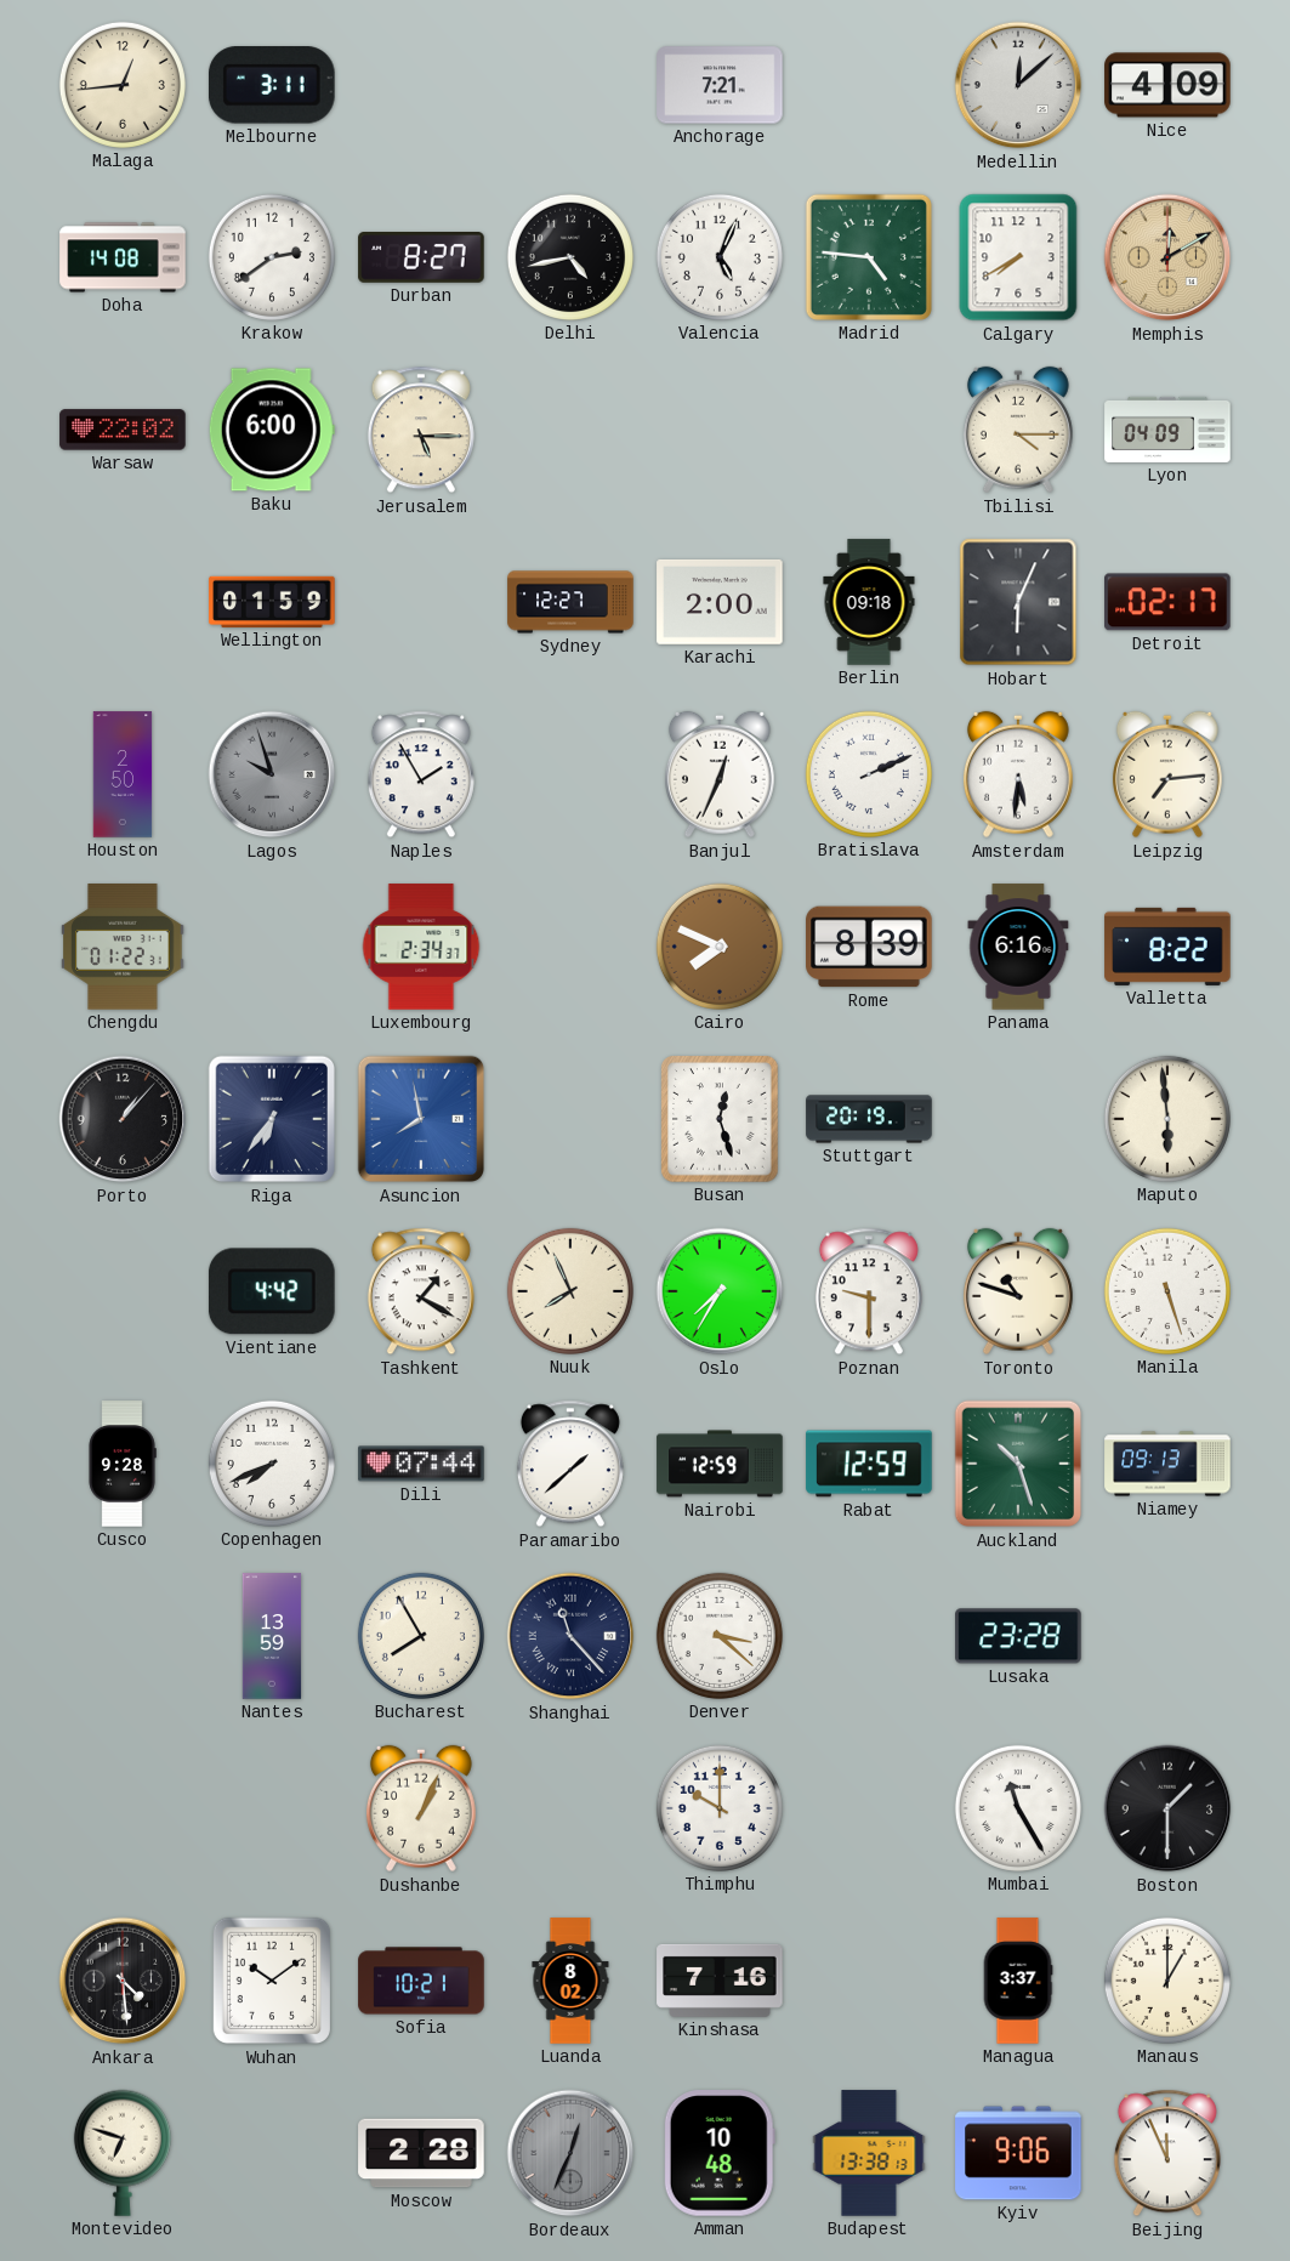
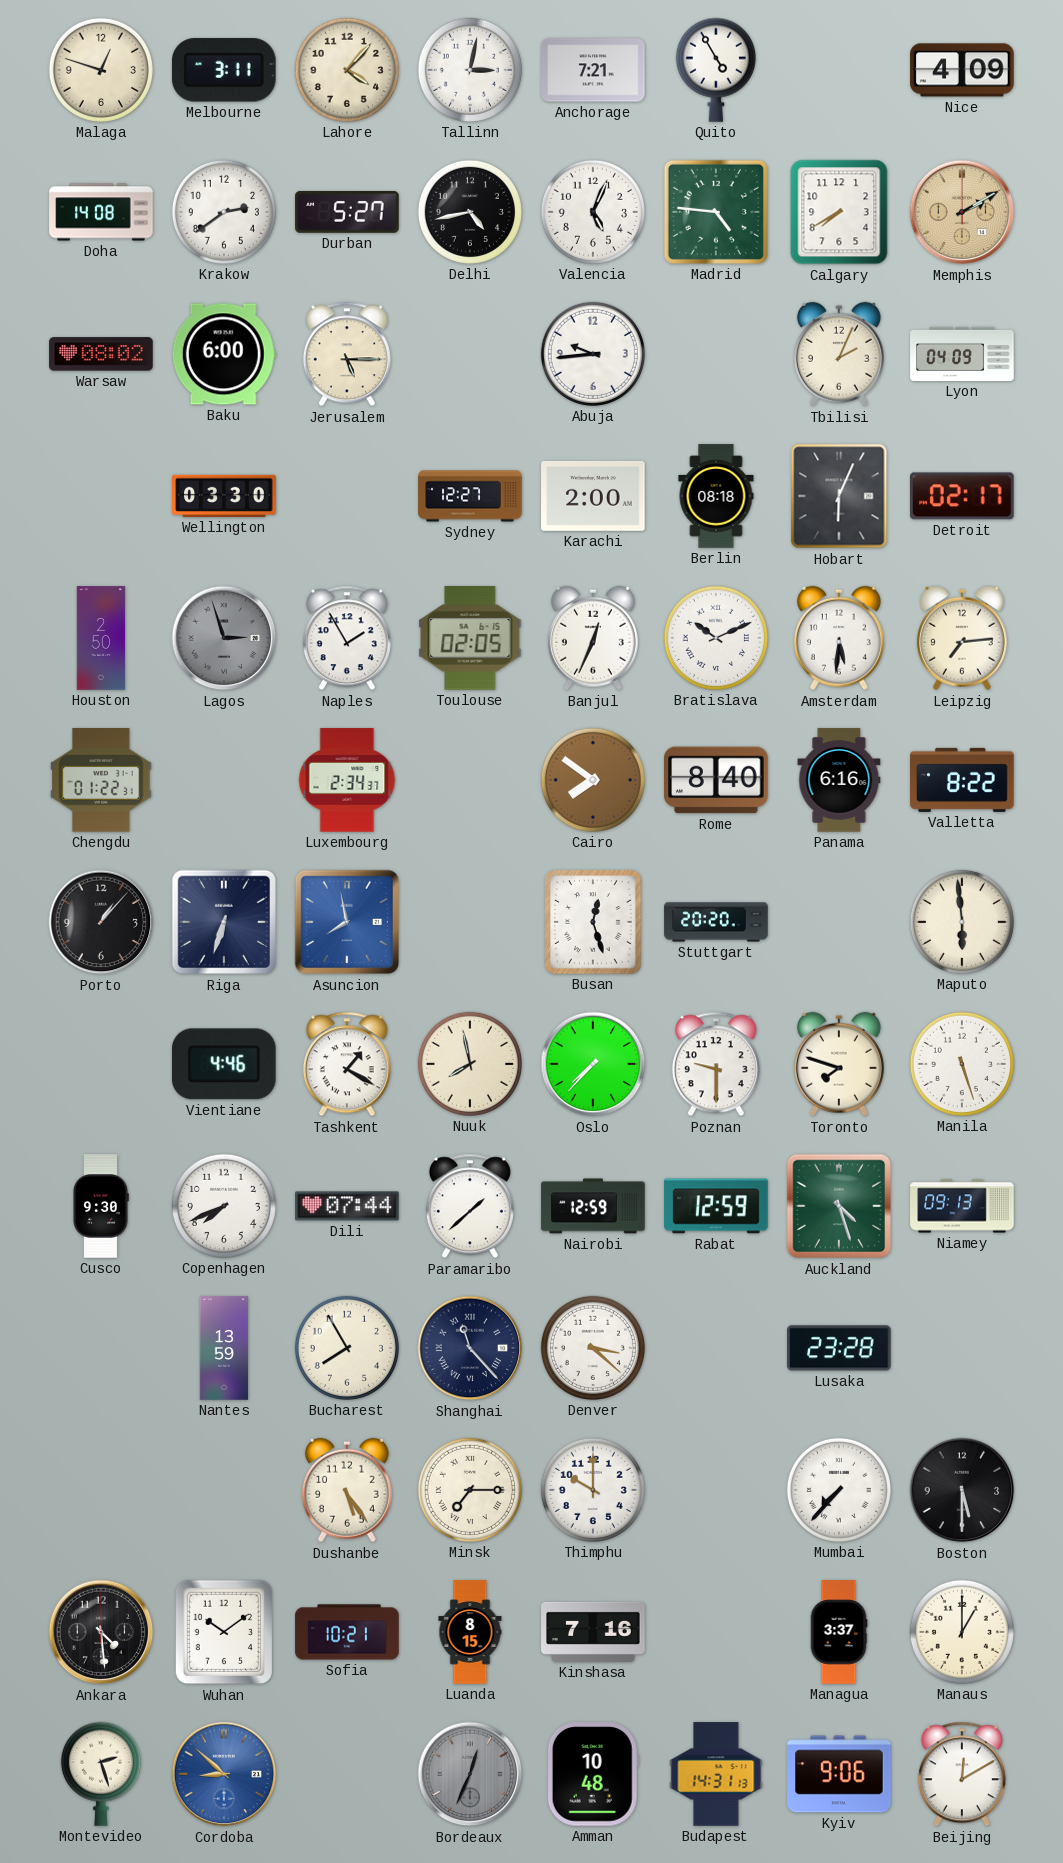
Malaga: 12:44 -> 12:48
Lahore: none -> 4:07
Tallinn: none -> 3:02
Quito: none -> 4:55
Medellin: 12:08 -> none
Durban: 8:27 -> 5:27
Memphis: 12:10 -> 2:10
Warsaw: 22:02 -> 08:02
Abuja: none -> 9:44
Tbilisi: 4:15 -> 2:04
Wellington: 01:59 -> 03:30
Berlin: 09:18 -> 08:18
Lagos: 9:57 -> 2:57
Toulouse: none -> 02:05
Bratislava: 2:11 -> 10:11
Cairo: 7:49 -> 7:51
Rome: 8:39 -> 8:40
Riga: 6:36 -> 6:33
Stuttgart: 20:19 -> 20:20
Vientiane: 4:42 -> 4:46
Nuuk: 7:56 -> 7:58
Oslo: 7:35 -> 7:37
Toronto: 10:48 -> 7:48
Cusco: 9:28 -> 9:30
Auckland: 10:27 -> 4:27
Dushanbe: 1:04 -> 5:24
Minsk: none -> 7:15
Mumbai: 11:25 -> 7:37
Boston: 1:30 -> 5:30
Luanda: 8:02 -> 8:15
Montevideo: 6:48 -> 2:27
Cordoba: none -> 8:52
Moscow: 2:28 -> none
Budapest: 13:38 -> 14:31
Beijing: 11:56 -> 12:10
